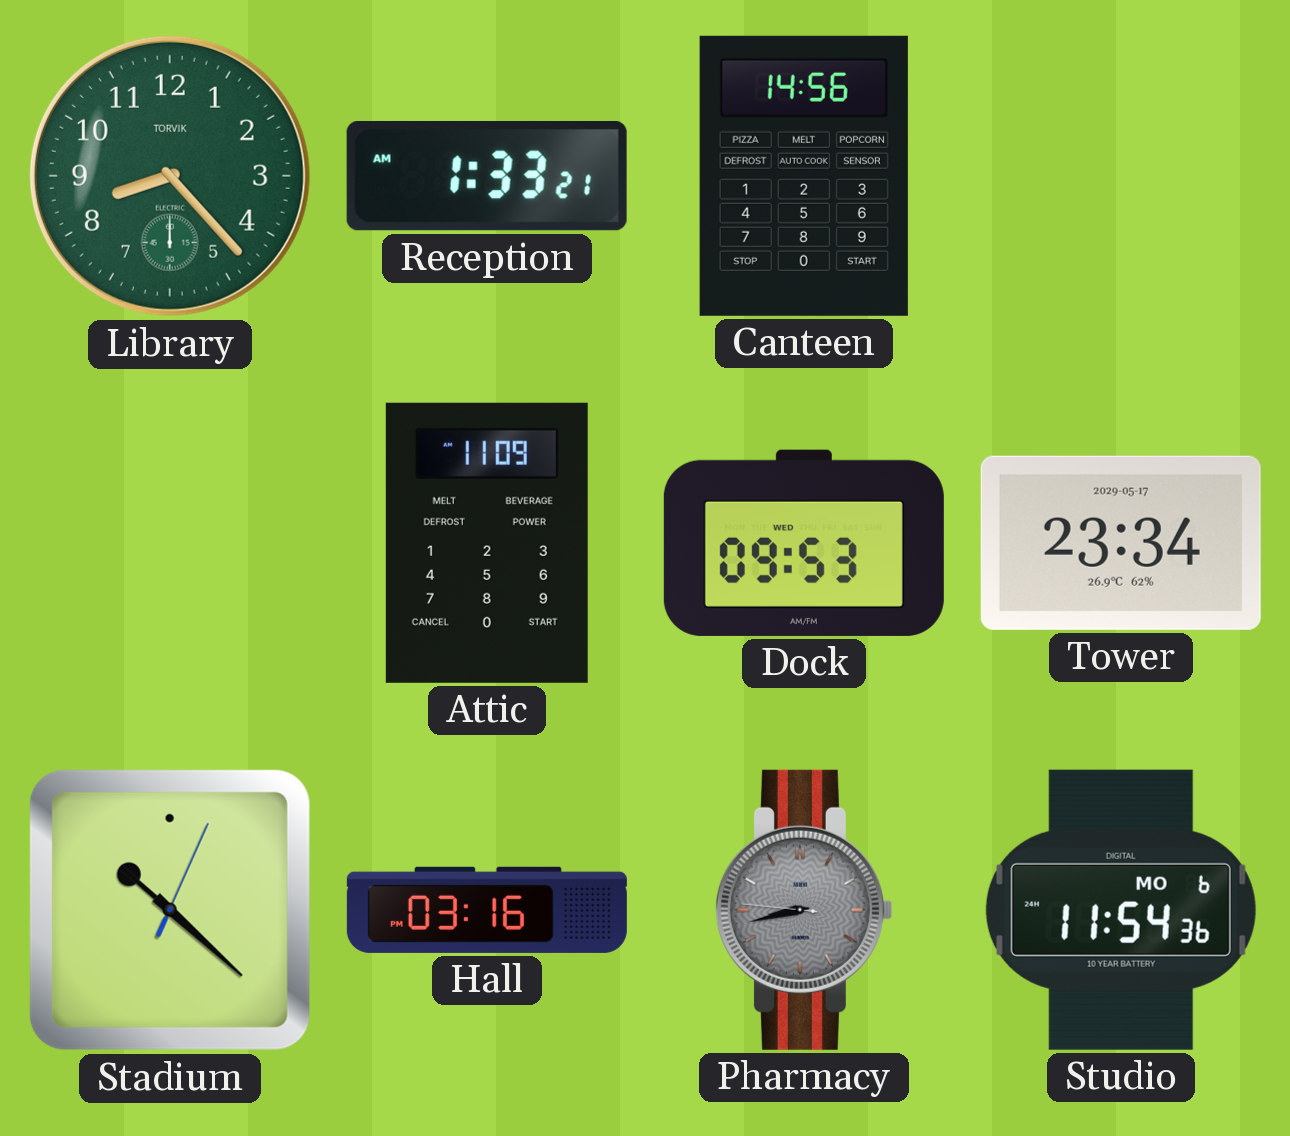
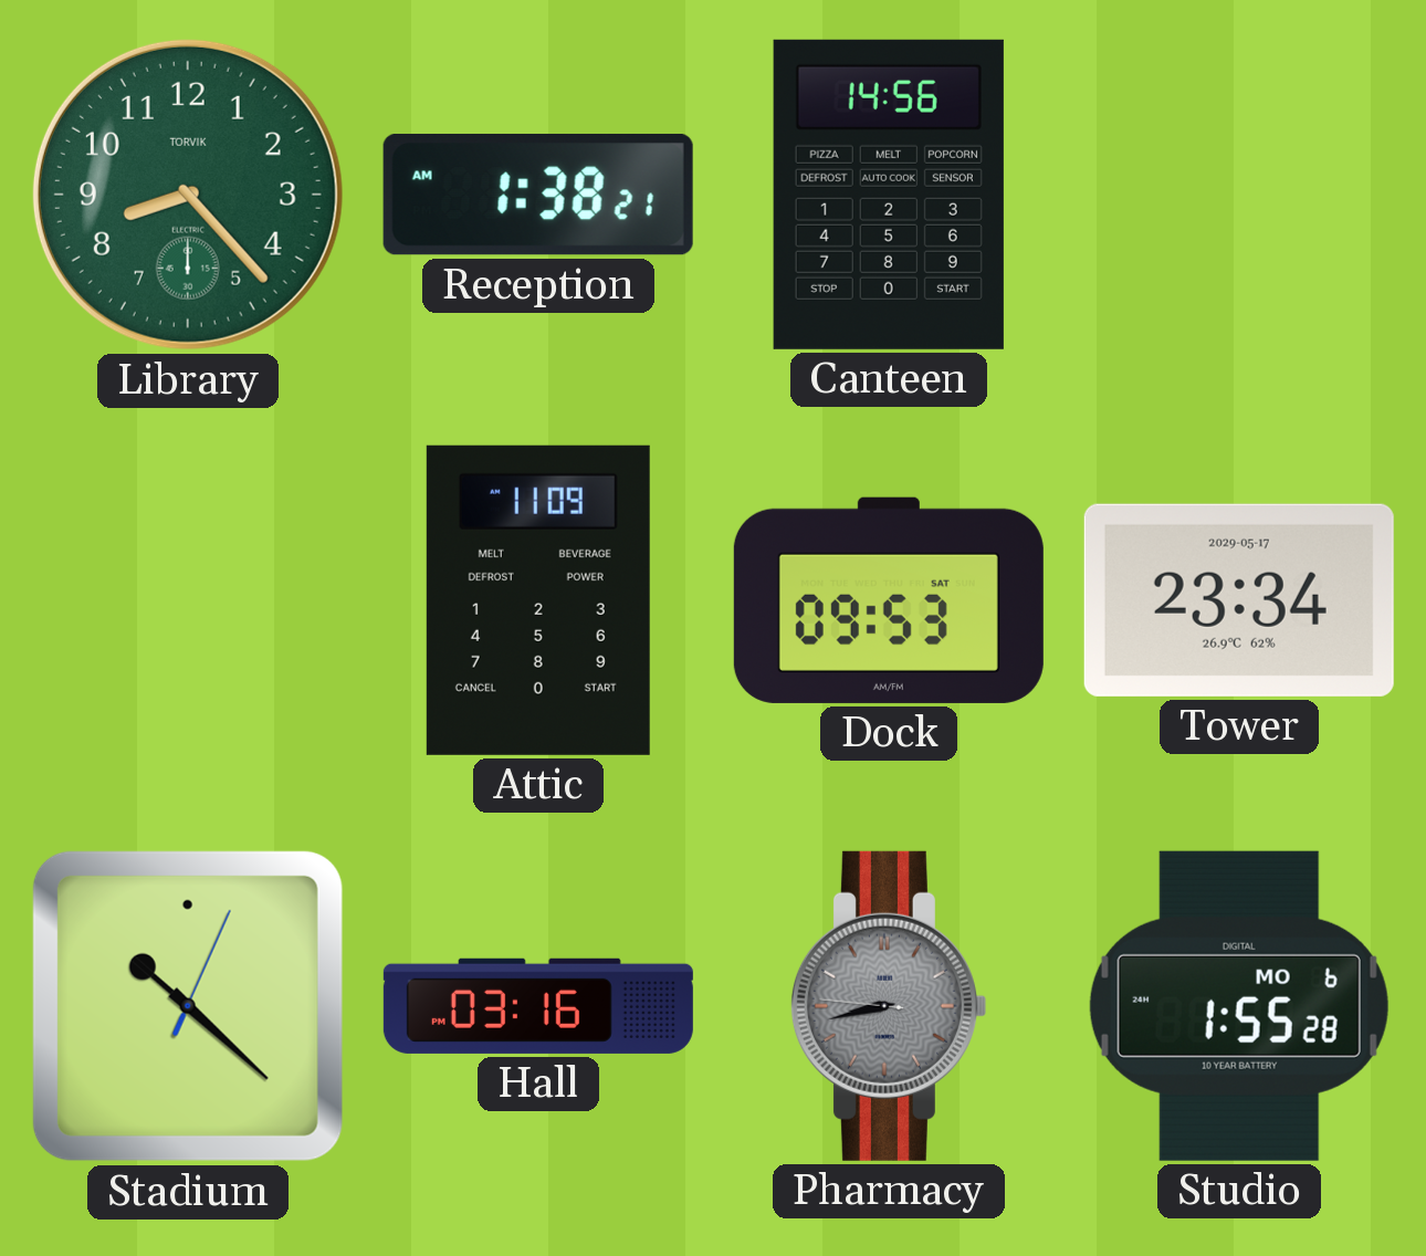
Reception: 1:33 -> 1:38
Dock date: WED -> SAT
Studio: 11:54 -> 1:55
